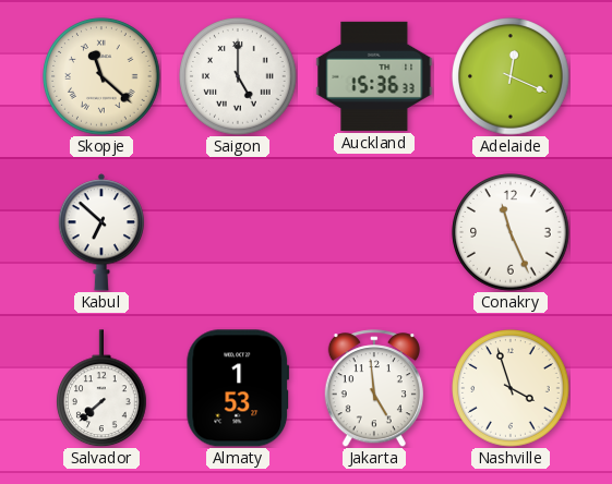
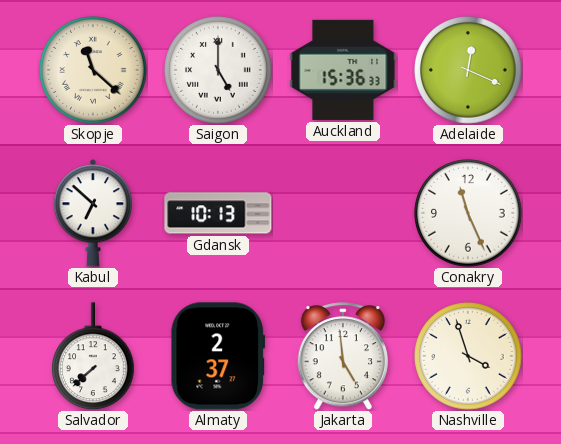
Gdansk: none -> 10:13
Almaty: 1:53 -> 2:37
